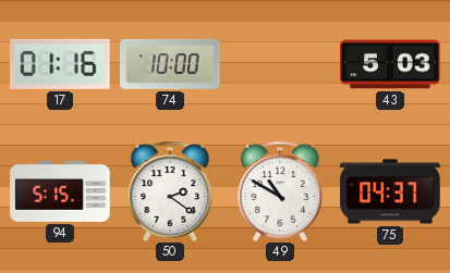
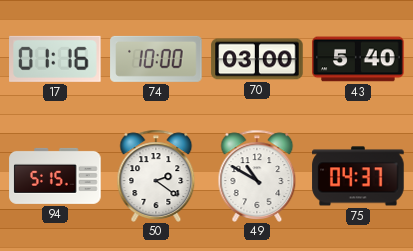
70: none -> 03:00
43: 5:03 -> 5:40
